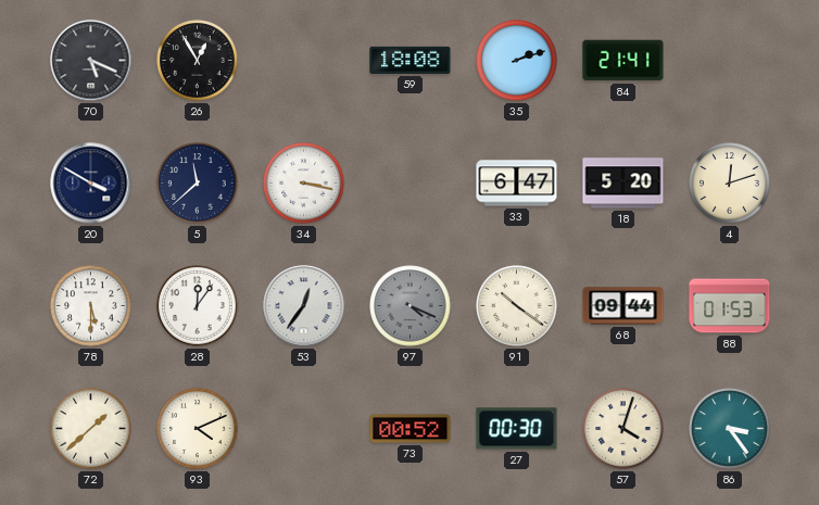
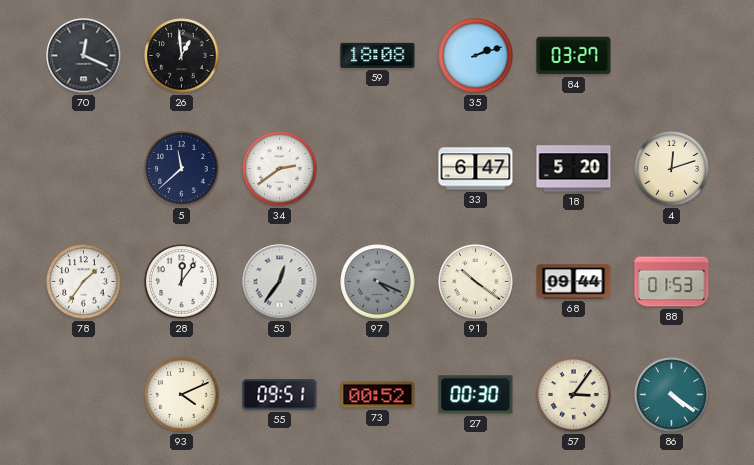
70: 5:19 -> 12:19
26: 12:55 -> 12:59
84: 21:41 -> 03:27
20: 3:50 -> none
34: 3:17 -> 2:39
78: 5:30 -> 1:36
72: 1:38 -> none
55: none -> 09:51
57: 4:03 -> 3:06
86: 3:24 -> 4:21
